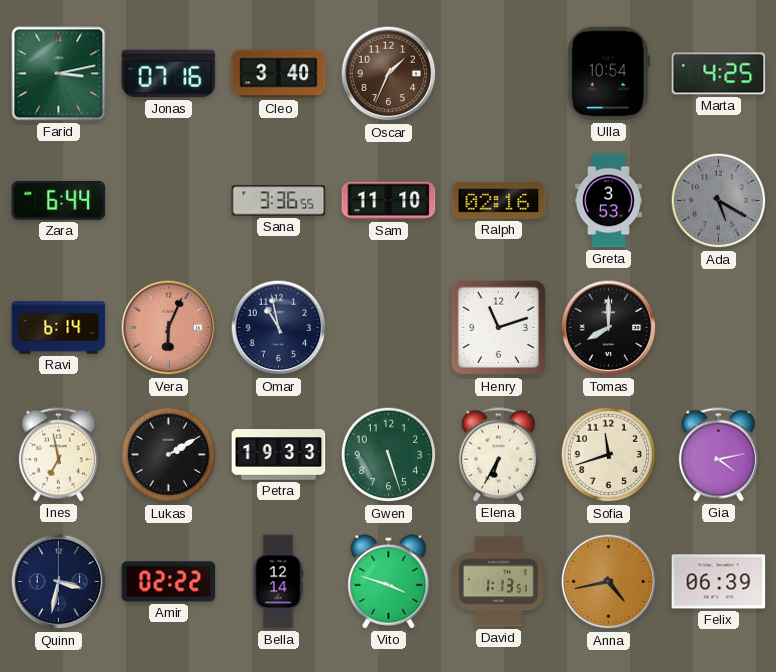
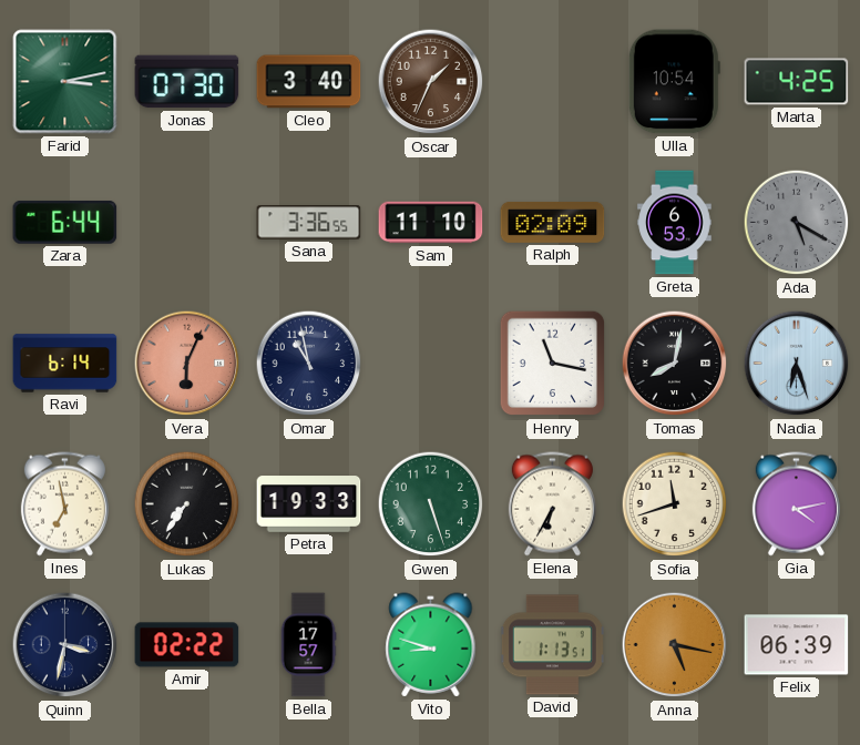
Jonas: 07:16 -> 07:30
Ralph: 02:16 -> 02:09
Greta: 3:53 -> 6:53
Henry: 11:12 -> 11:17
Tomas: 8:00 -> 8:02
Nadia: none -> 6:27
Lukas: 2:10 -> 7:36
Bella: 12:14 -> 17:57
Vito: 3:48 -> 8:48
Anna: 4:43 -> 5:17
